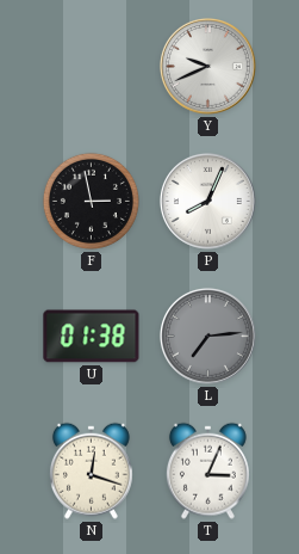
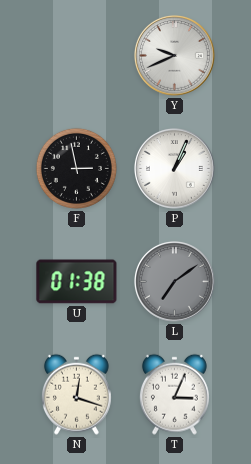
P: 8:04 -> 1:04
L: 7:14 -> 7:09
